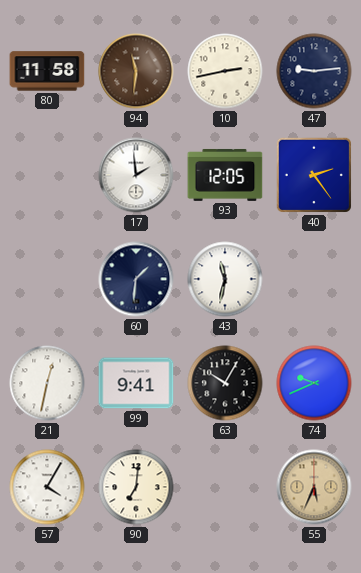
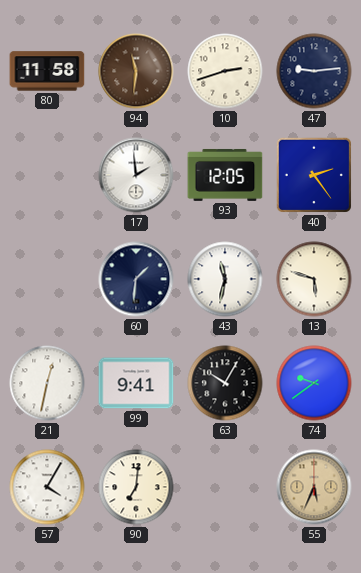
10: 2:43 -> 2:42
13: none -> 5:48
74: 9:41 -> 9:39
